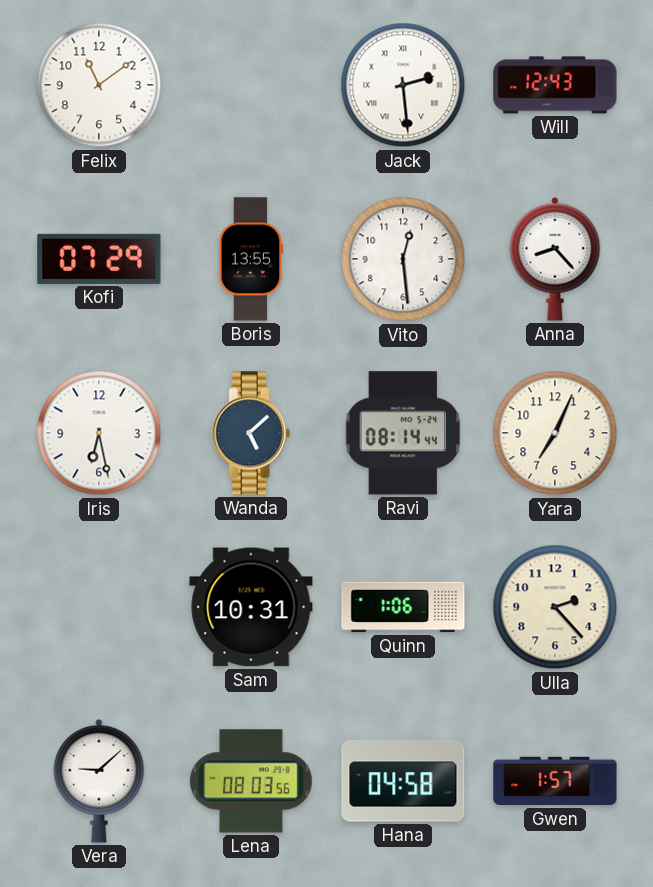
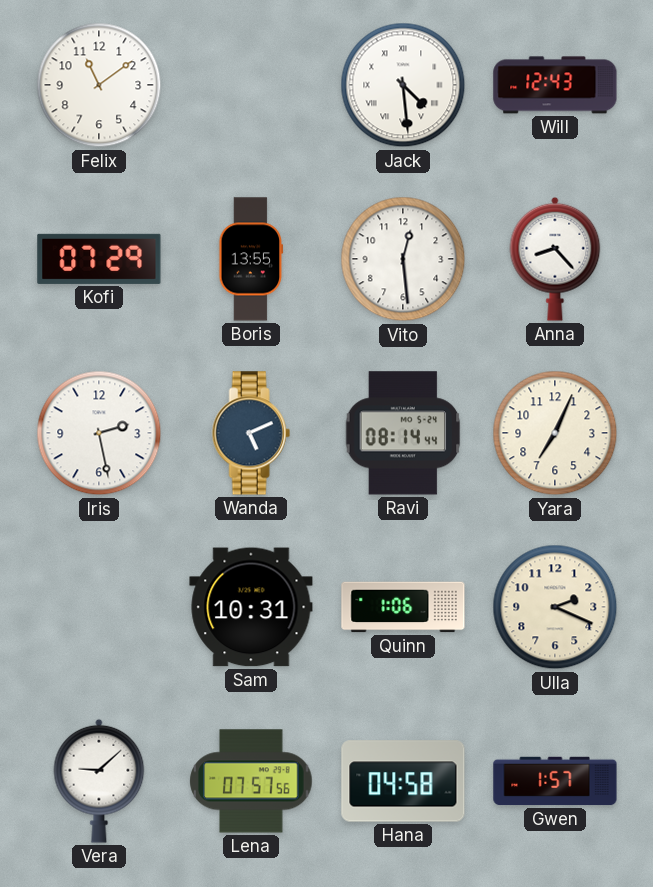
Jack: 2:29 -> 4:29
Iris: 6:28 -> 2:28
Wanda: 5:08 -> 5:11
Ulla: 2:23 -> 2:19
Lena: 08:03 -> 07:57
